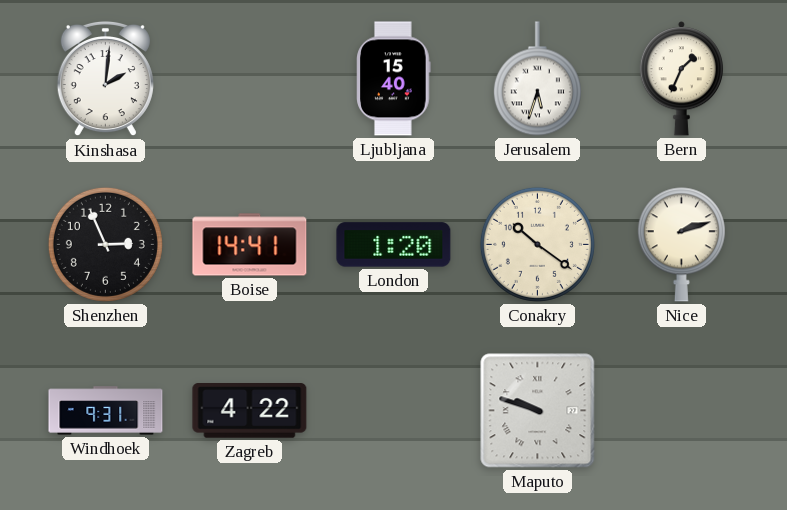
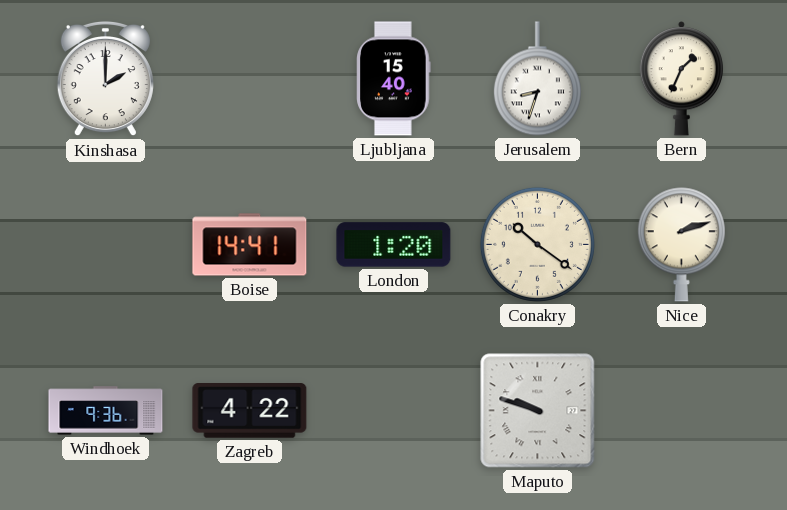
Kinshasa: 2:01 -> 2:00
Jerusalem: 5:33 -> 8:33
Shenzhen: 2:56 -> none
Windhoek: 9:31 -> 9:36
